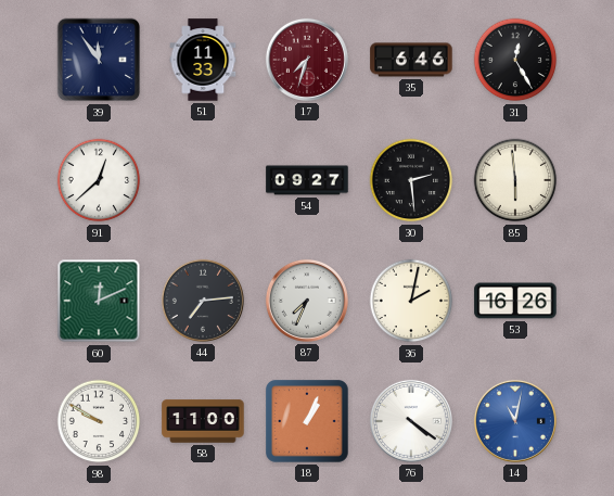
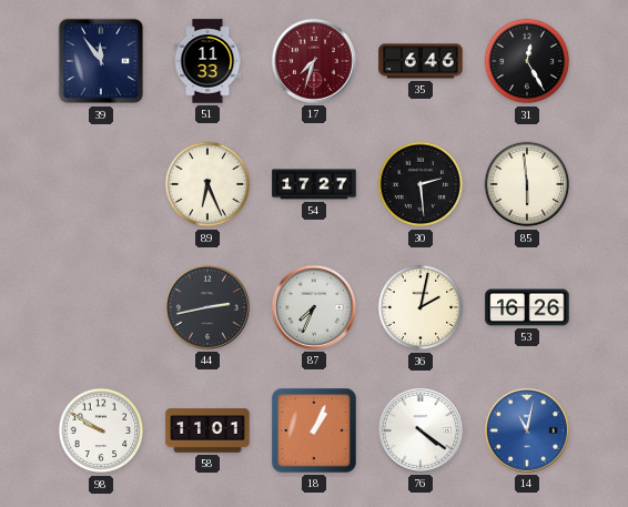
91: 12:38 -> none
89: none -> 6:26
54: 09:27 -> 17:27
60: 12:11 -> none
44: 7:14 -> 2:43
58: 11:00 -> 11:01
